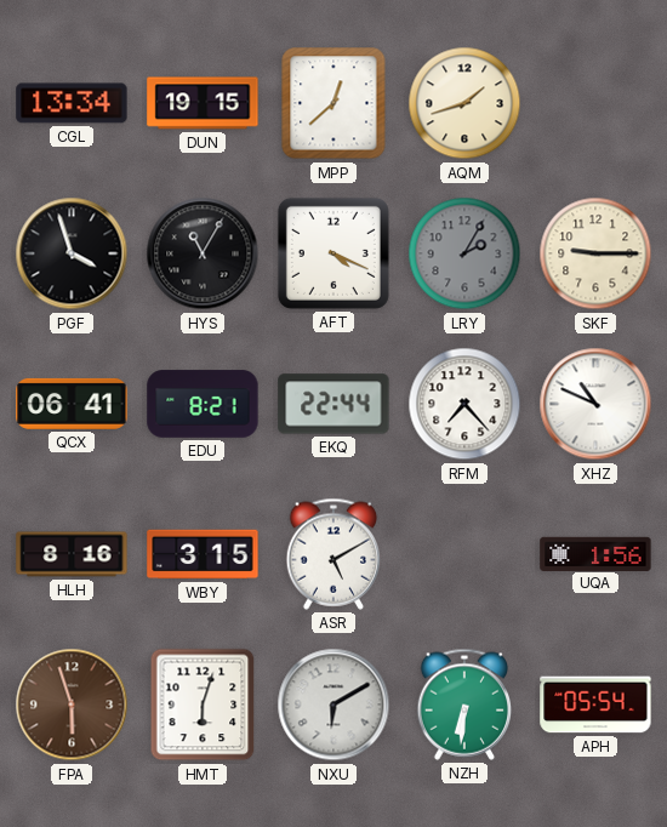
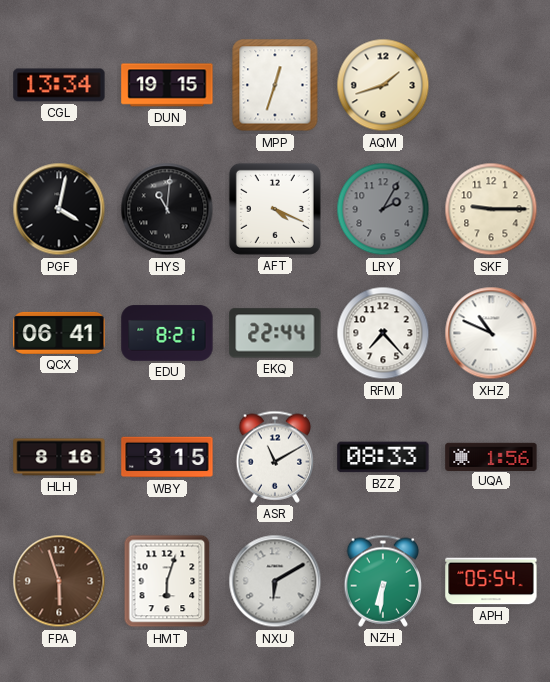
MPP: 12:38 -> 12:33
PGF: 3:57 -> 4:02
HYS: 11:05 -> 11:01
ASR: 5:10 -> 11:10
BZZ: none -> 08:33
